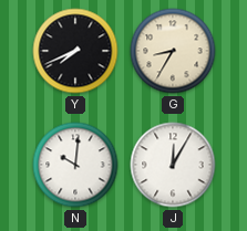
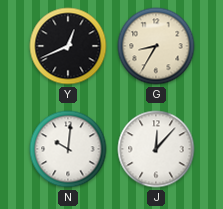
Y: 7:41 -> 12:41
J: 12:05 -> 12:07
